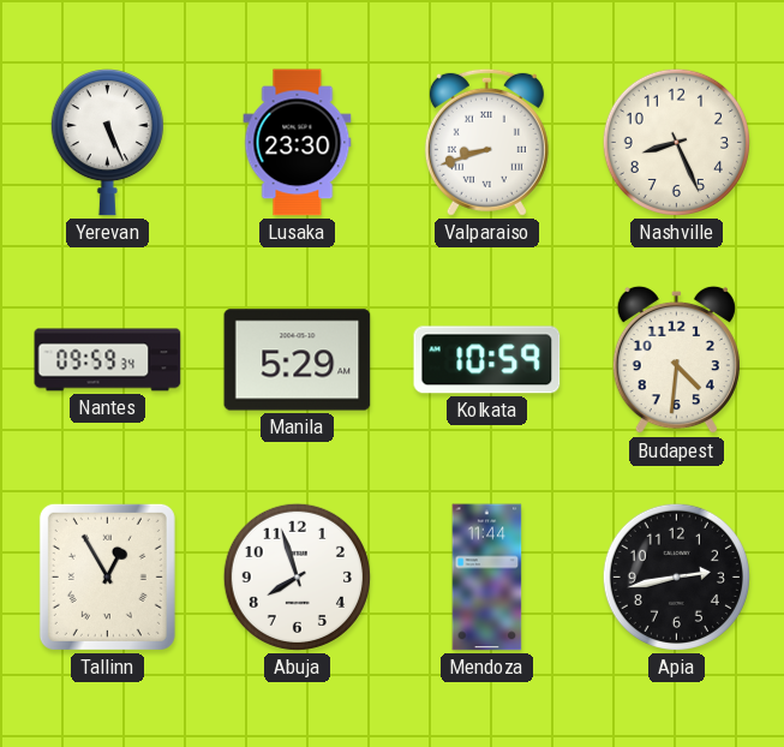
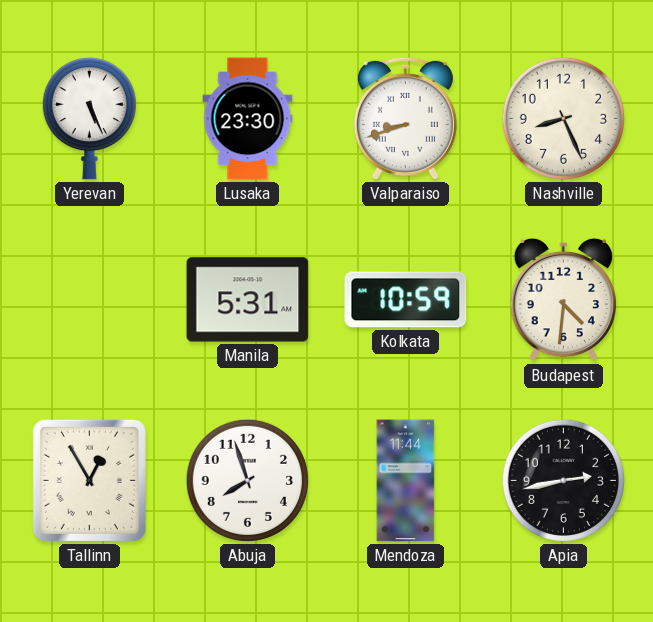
Nantes: 09:59 -> none
Manila: 5:29 -> 5:31
